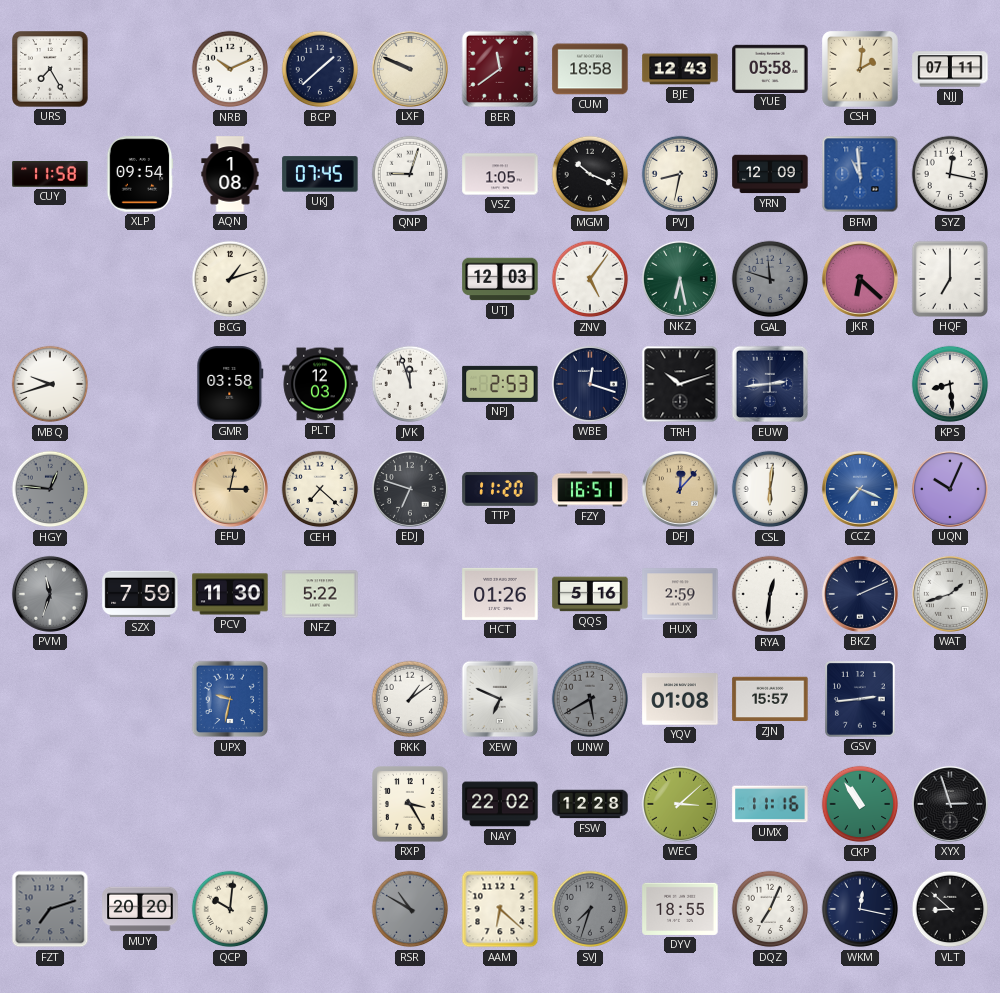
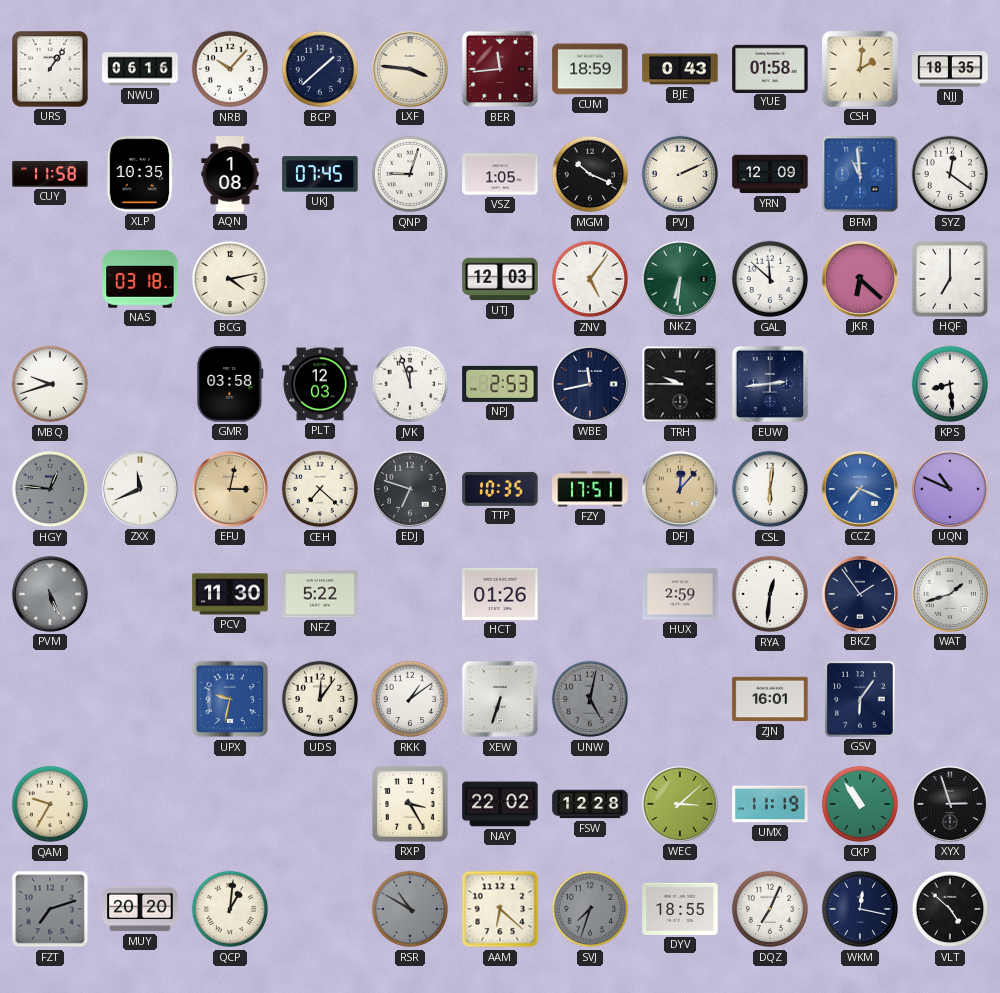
URS: 7:25 -> 1:06
NWU: none -> 06:16
NRB: 10:11 -> 10:07
LXF: 9:49 -> 3:46
BER: 11:39 -> 11:44
CUM: 18:58 -> 18:59
BJE: 12:43 -> 0:43
YUE: 05:58 -> 01:58
NJJ: 07:11 -> 18:35
XLP: 09:54 -> 10:35
PVJ: 8:32 -> 2:11
SYZ: 12:17 -> 12:21
NAS: none -> 03:18
BCG: 1:12 -> 4:13
NKZ: 6:28 -> 6:31
GAL: 11:48 -> 11:52
GAL dial: grey -> white
WBE: 12:18 -> 11:43
TRH: 10:12 -> 9:45
ZXX: none -> 11:41
TTP: 11:20 -> 10:35
FZY: 16:51 -> 17:51
UQN: 10:04 -> 10:49
PVM: 11:33 -> 5:26
SZX: 7:59 -> none
QQS: 5:16 -> none
BKZ: 2:11 -> 1:54
UDS: none -> 12:06
XEW: 6:49 -> 6:33
UNW: 5:40 -> 5:02
YQV: 01:08 -> none
ZJN: 15:57 -> 16:01
GSV: 2:44 -> 6:06
QAM: none -> 9:35
UMX: 11:16 -> 11:19
QCP: 10:01 -> 1:01
VLT: 8:52 -> 4:52
